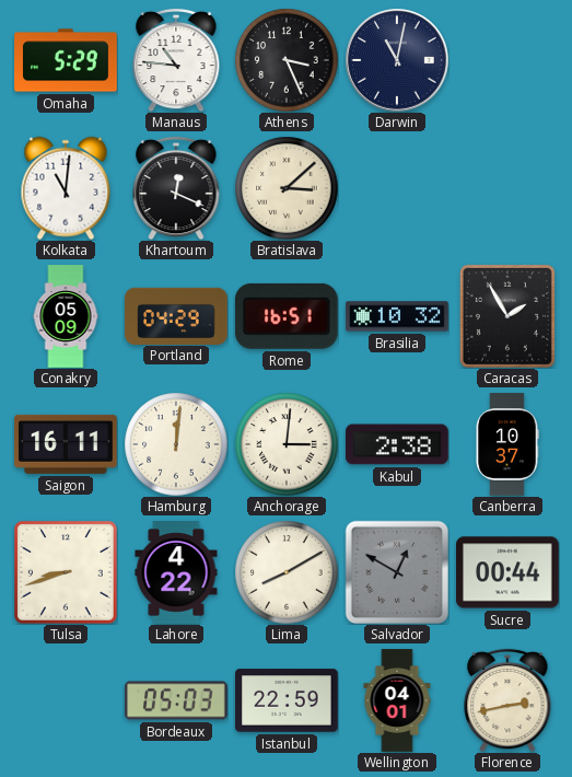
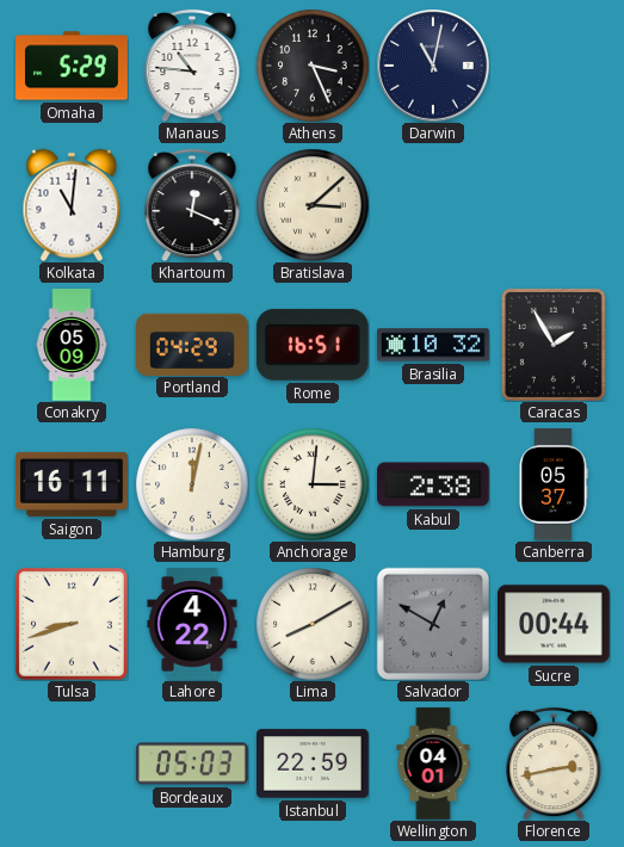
Hamburg: 12:01 -> 12:02
Canberra: 10:37 -> 05:37
